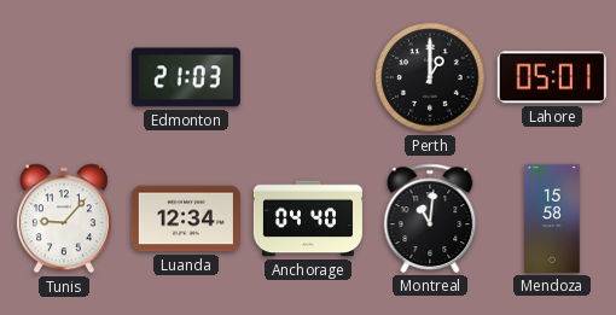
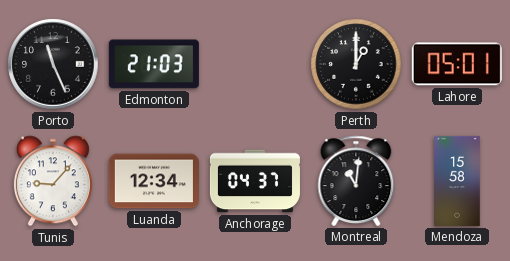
Porto: none -> 11:26
Anchorage: 04:40 -> 04:37
